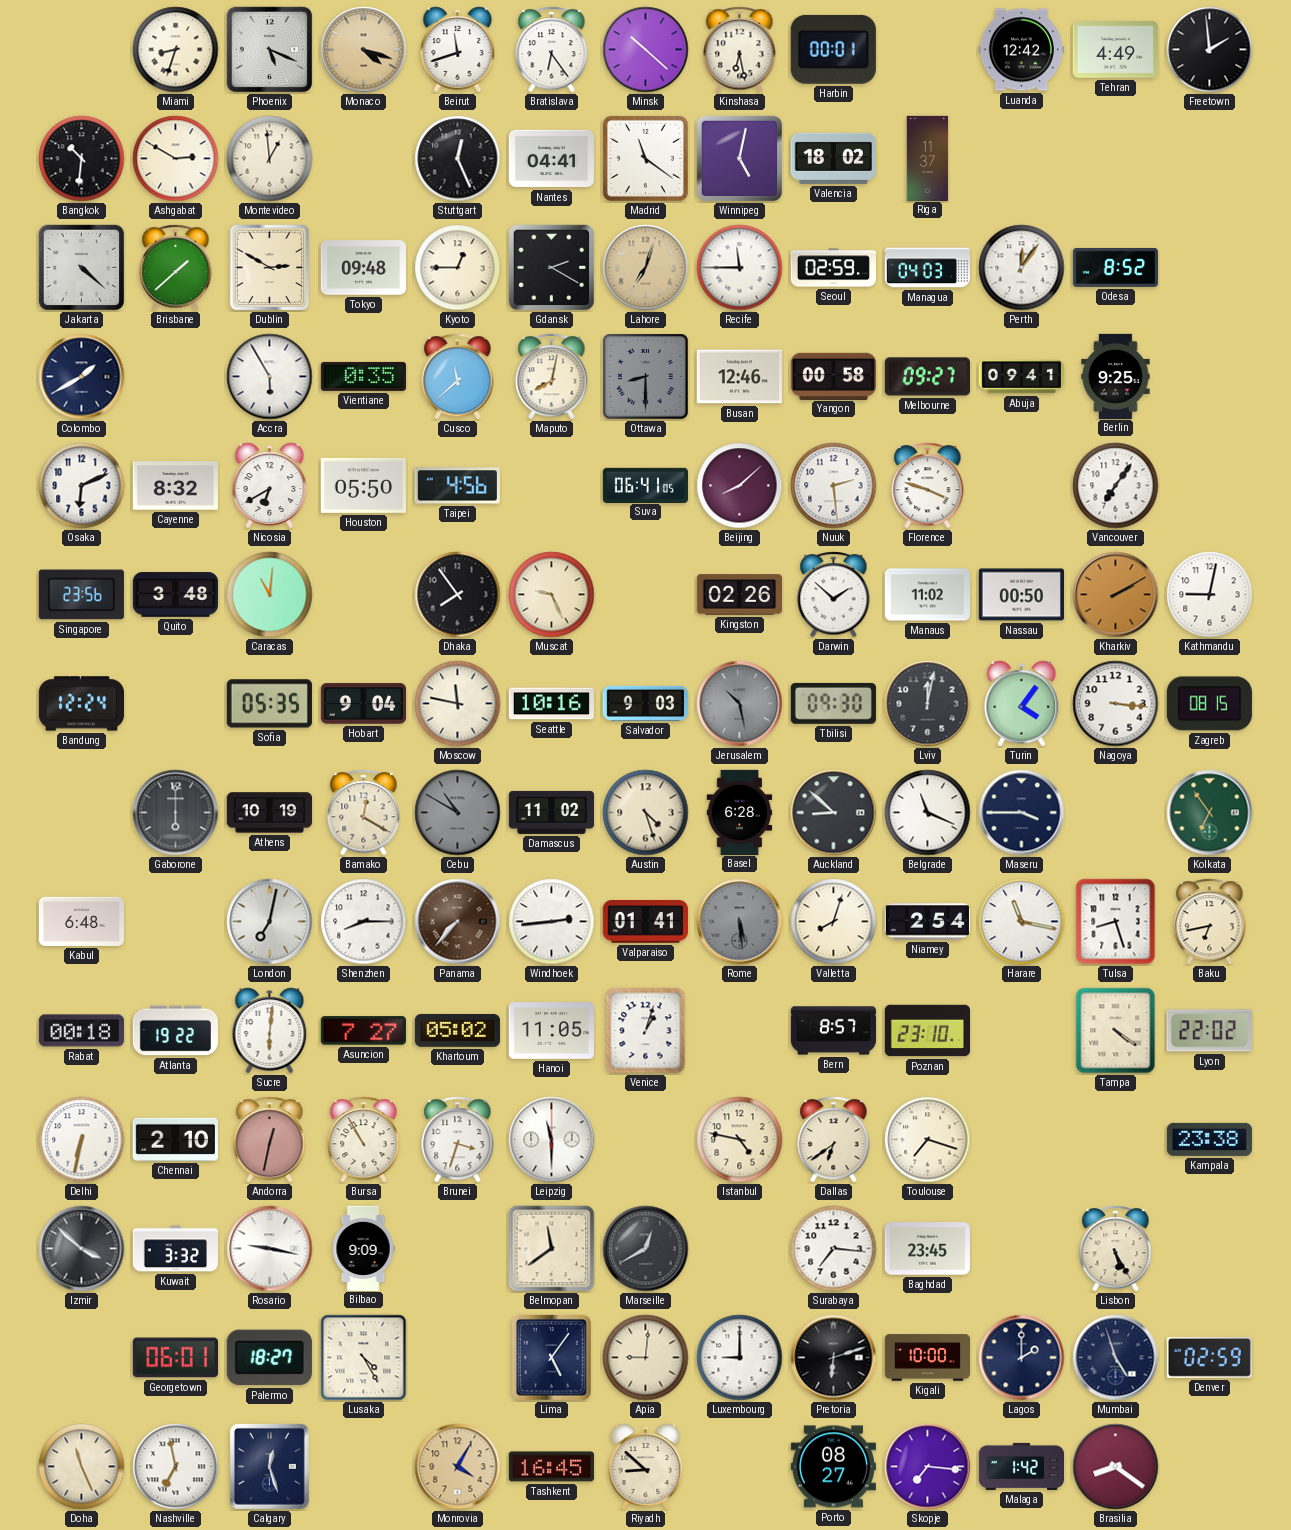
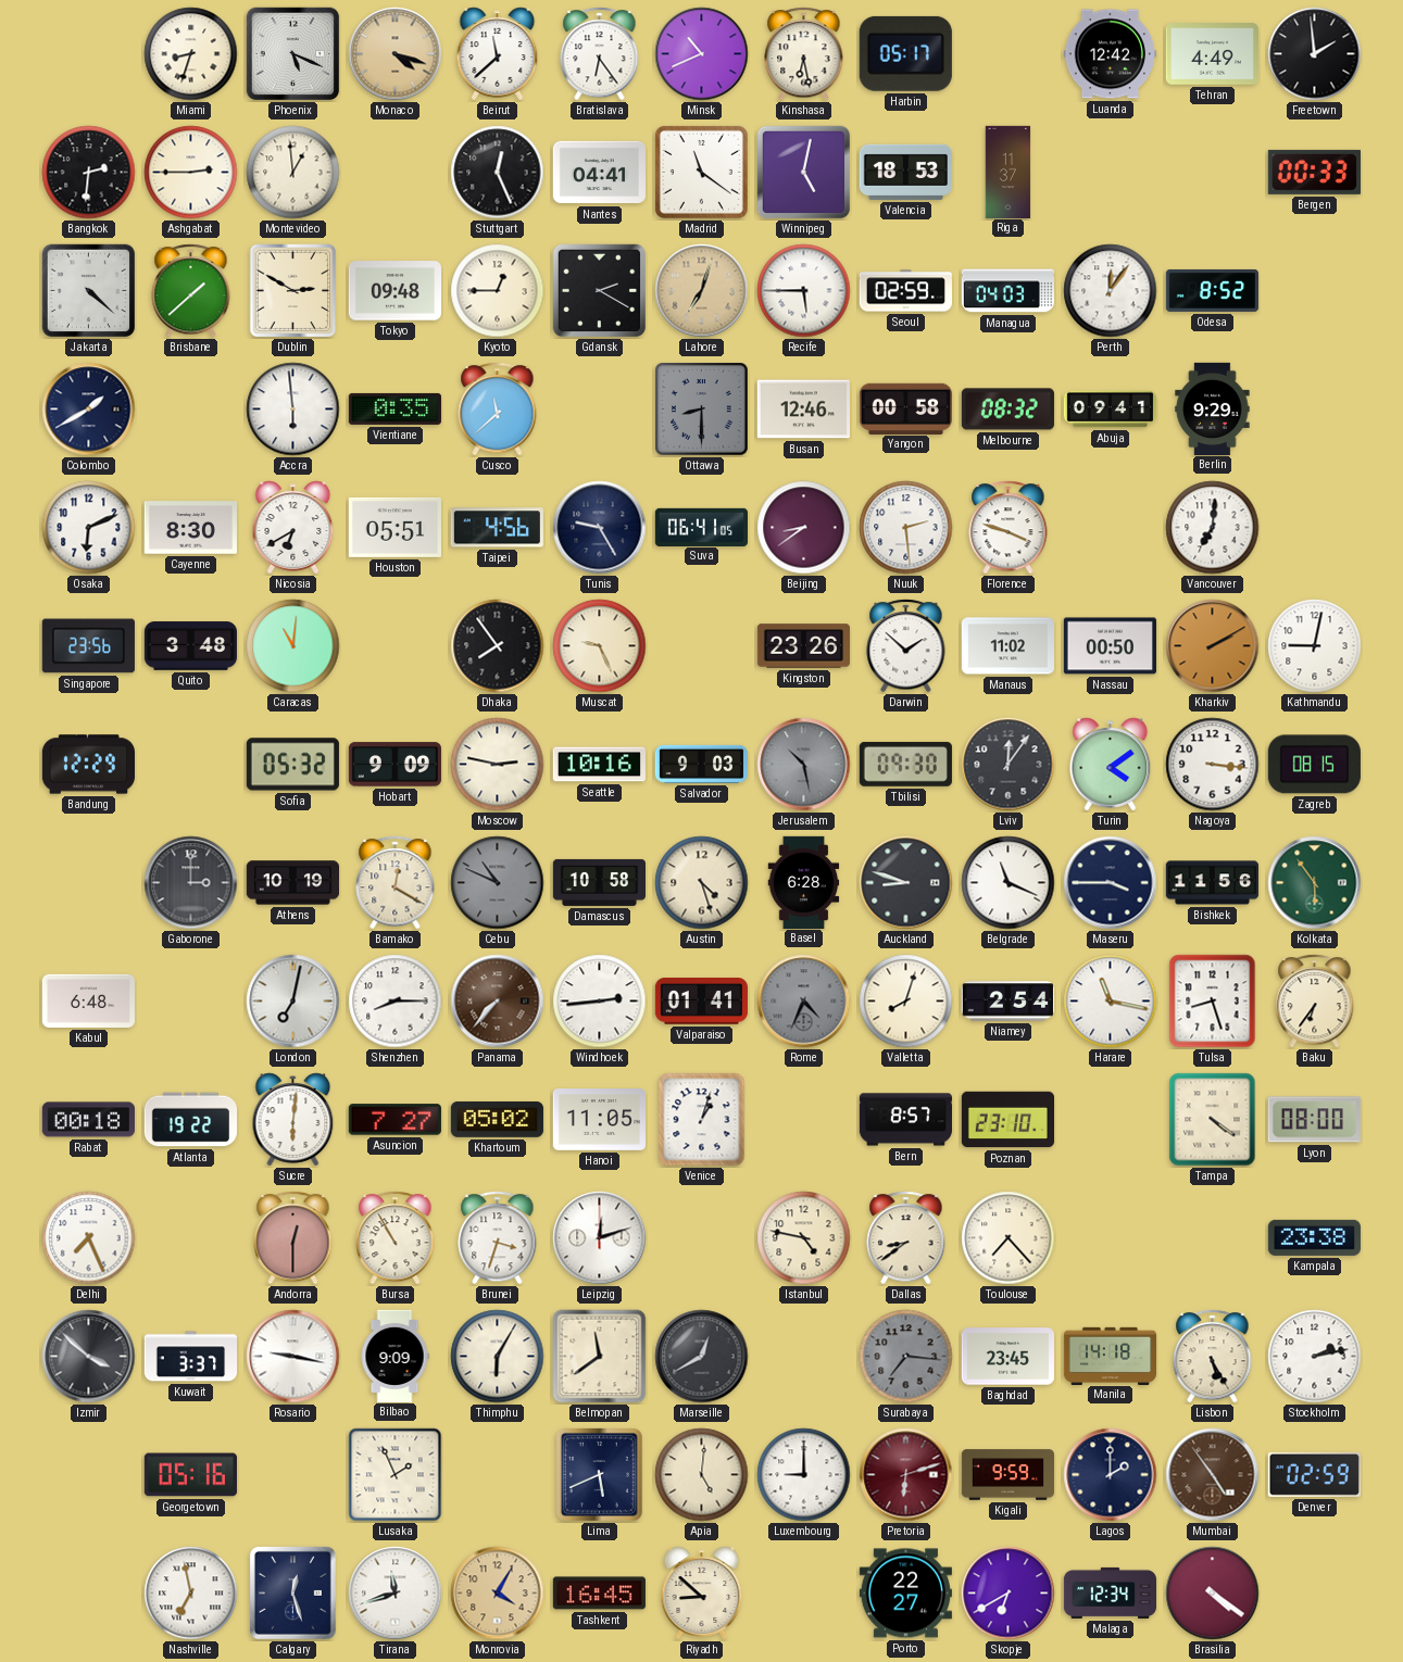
Beirut: 11:42 -> 11:38
Minsk: 10:22 -> 10:41
Harbin: 00:01 -> 05:17
Bangkok: 10:31 -> 2:31
Ashgabat: 2:50 -> 2:45
Valencia: 18:02 -> 18:53
Bergen: none -> 00:33
Recife: 11:45 -> 5:45
Accra: 5:55 -> 5:59
Maputo: 8:02 -> none
Melbourne: 09:27 -> 08:32
Berlin: 9:25 -> 9:29
Cayenne: 8:32 -> 8:30
Houston: 05:50 -> 05:51
Tunis: none -> 9:25
Beijing: 8:08 -> 8:39
Vancouver: 7:06 -> 7:01
Kingston: 02:26 -> 23:26
Bandung: 12:24 -> 12:29
Sofia: 05:35 -> 05:32
Hobart: 9:04 -> 9:09
Moscow: 11:47 -> 2:47
Lviv: 12:02 -> 12:06
Turin: 4:06 -> 4:09
Gaborone: 6:00 -> 3:00
Cebu: 10:50 -> 10:49
Damascus: 11:02 -> 10:58
Auckland: 8:52 -> 8:48
Bishkek: none -> 11:56
Kolkata: 6:54 -> 5:54
Rome: 5:29 -> 4:34
Baku: 6:43 -> 6:36
Lyon: 22:02 -> 08:00
Delhi: 6:32 -> 7:26
Chennai: 2:10 -> none
Andorra: 12:32 -> 12:30
Leipzig: 11:30 -> 12:12
Dallas: 6:39 -> 8:39
Toulouse: 7:18 -> 7:23
Kuwait: 3:32 -> 3:37
Thimphu: none -> 6:05
Surabaya dial: white -> grey
Manila: none -> 14:18
Stockholm: none -> 2:13
Georgetown: 06:01 -> 05:16
Palermo: 18:27 -> none
Lusaka: 4:25 -> 1:56
Lima: 5:06 -> 5:41
Apia: 9:01 -> 5:01
Pretoria dial: black -> burgundy
Kigali: 10:00 -> 9:59
Mumbai: 4:57 -> 4:54
Mumbai dial: navy -> brown
Doha: 11:26 -> none
Tirana: none -> 11:42
Porto: 08:27 -> 22:27
Skopje: 7:16 -> 6:40
Malaga: 1:42 -> 12:34
Brasilia: 8:21 -> 4:21
